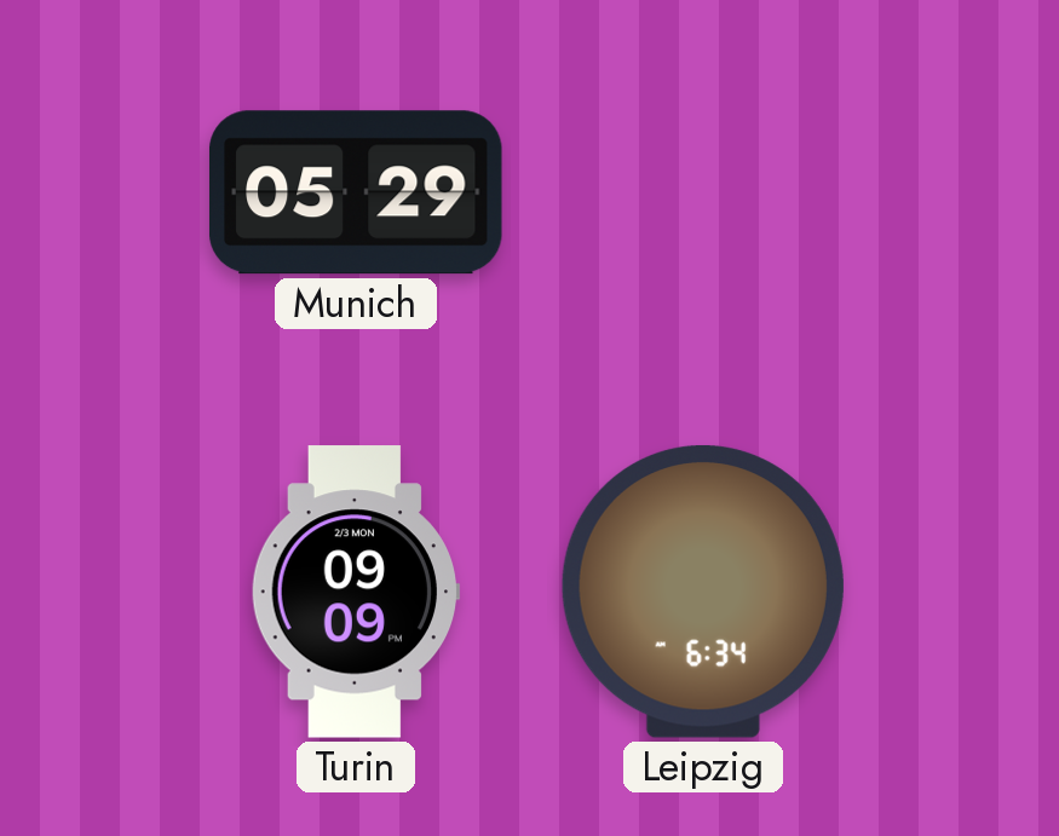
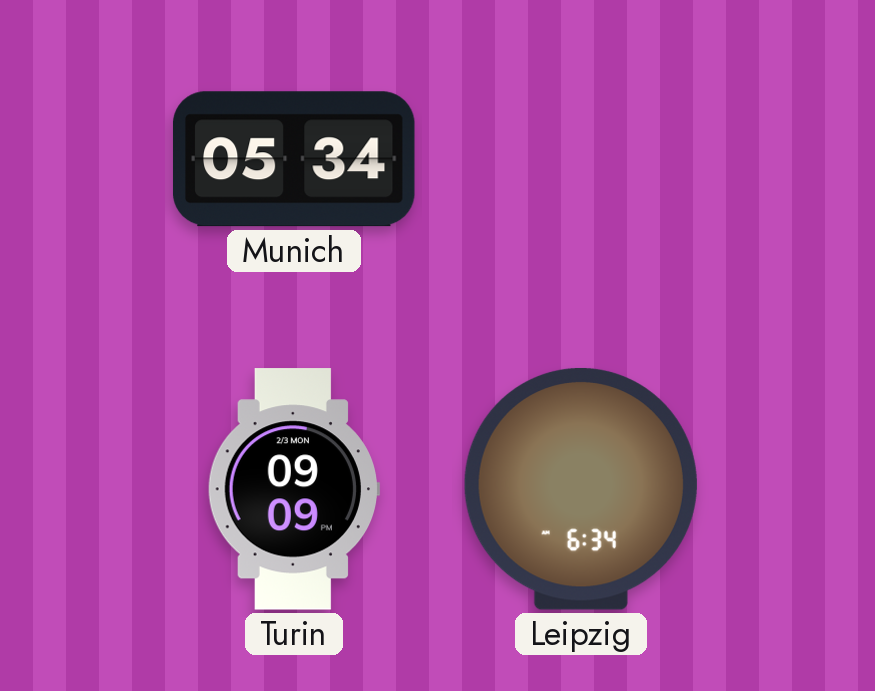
Munich: 05:29 -> 05:34
